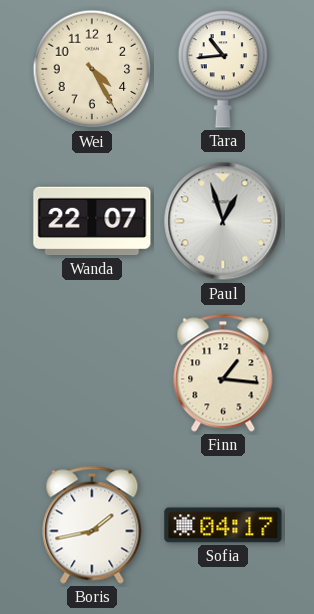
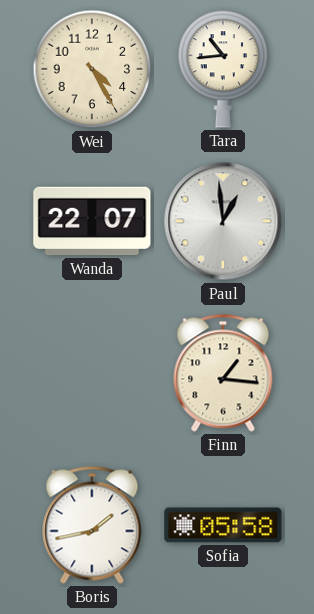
Paul: 12:57 -> 12:59
Sofia: 04:17 -> 05:58
